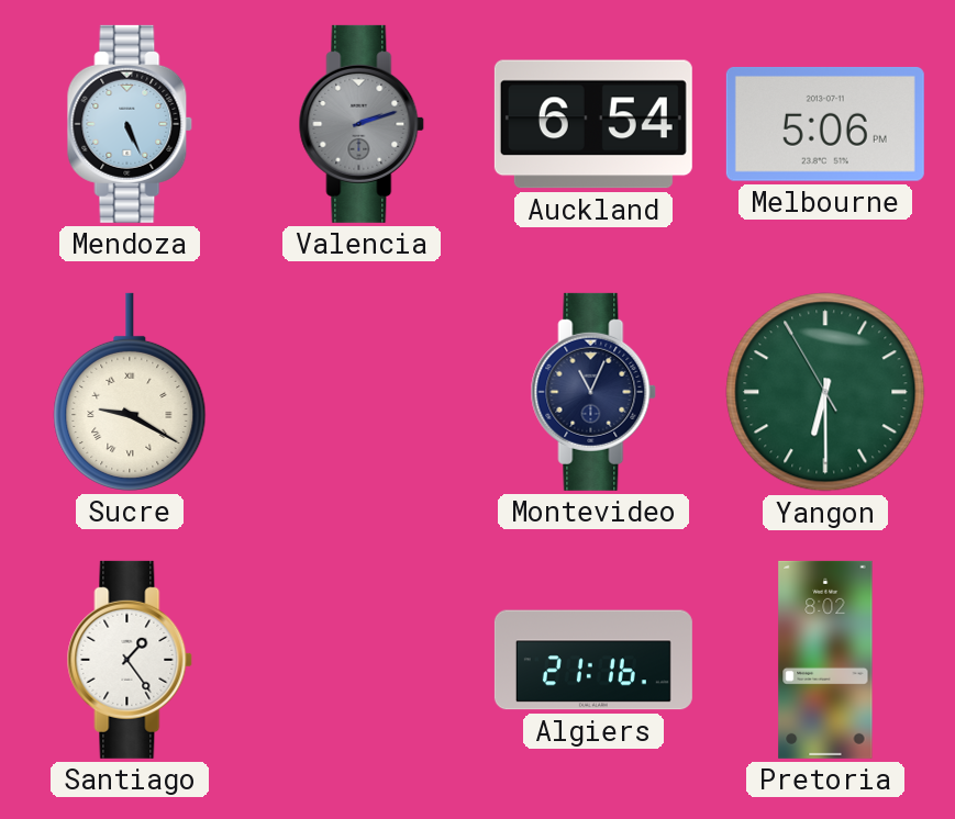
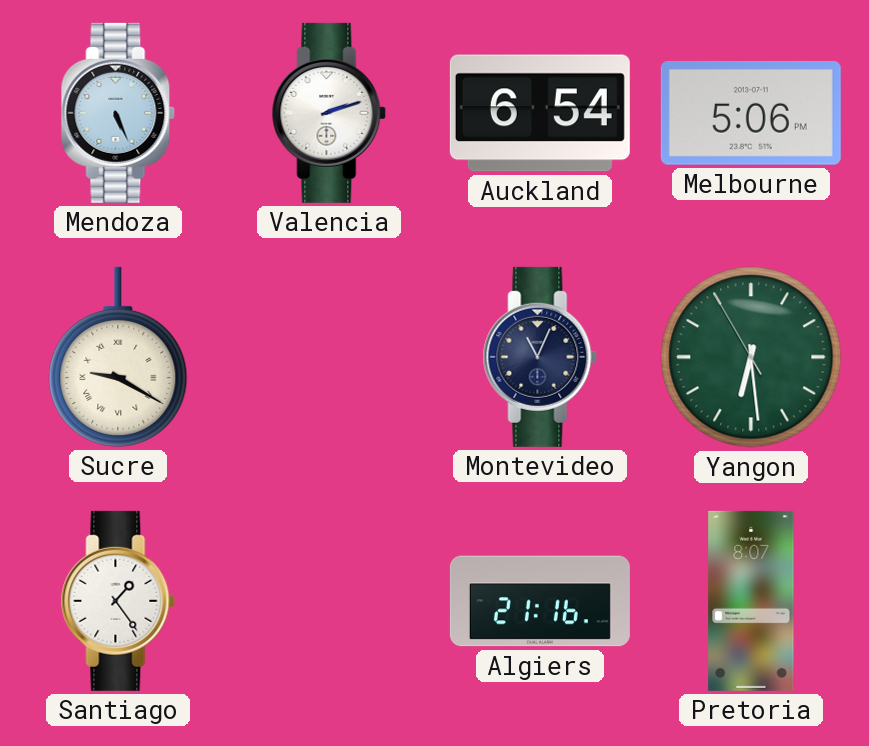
Valencia dial: grey -> white
Yangon: 6:29 -> 6:28
Pretoria: 8:02 -> 8:07
